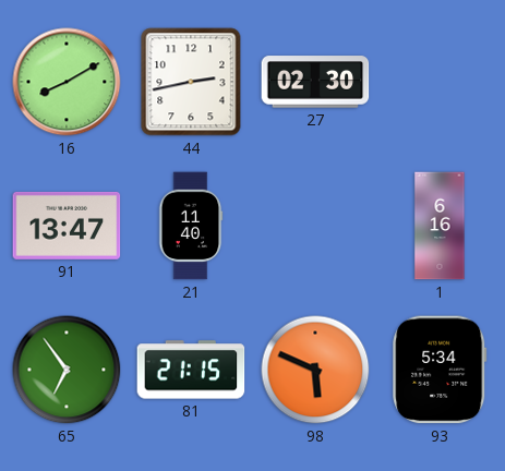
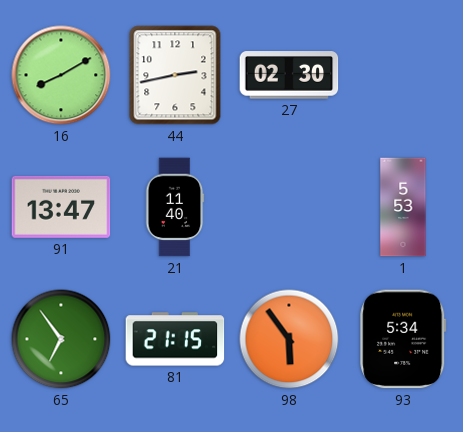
1: 6:16 -> 5:53
98: 5:49 -> 5:54
